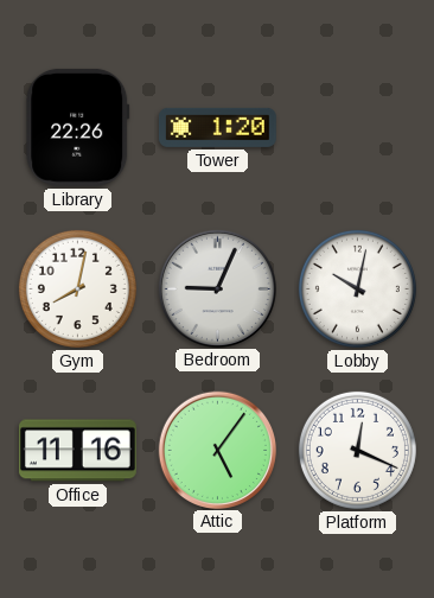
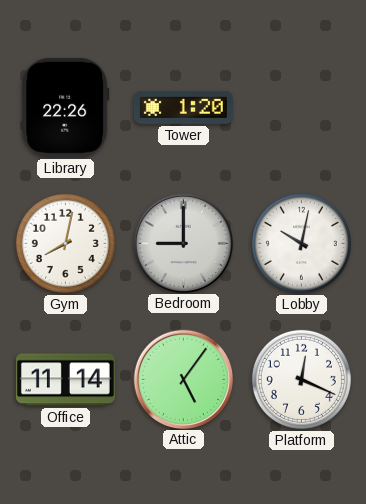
Bedroom: 9:04 -> 9:00
Office: 11:16 -> 11:14
